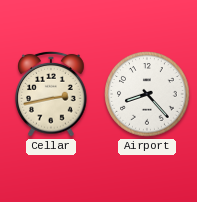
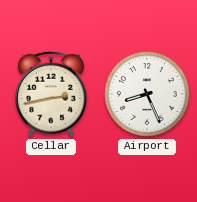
Airport: 8:23 -> 8:26
